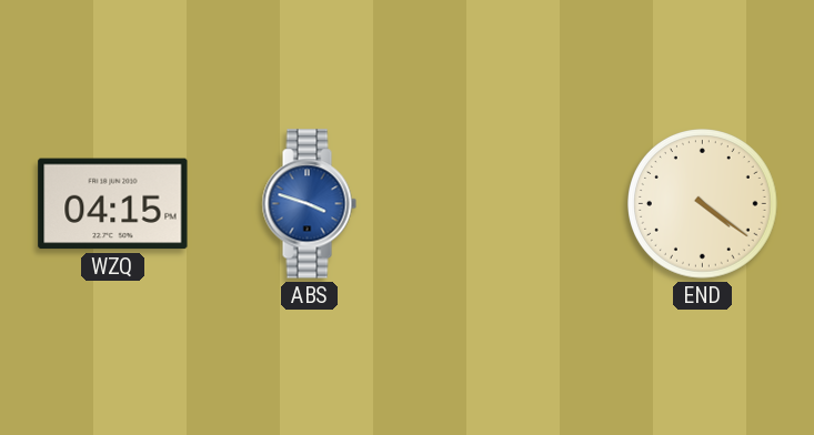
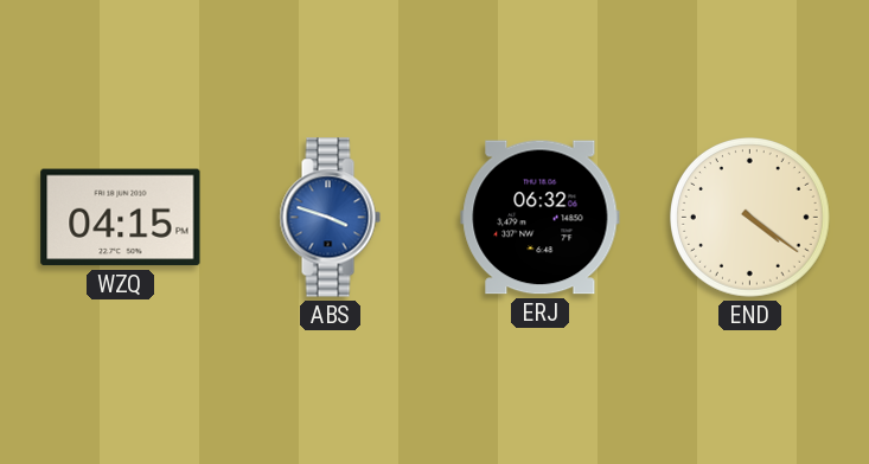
ERJ: none -> 06:32
